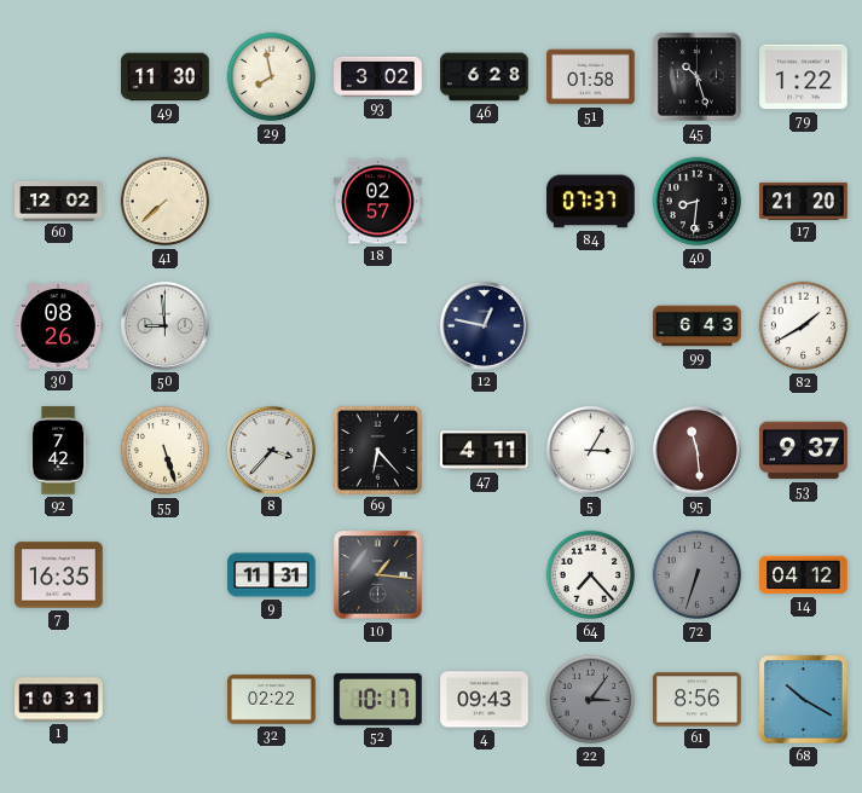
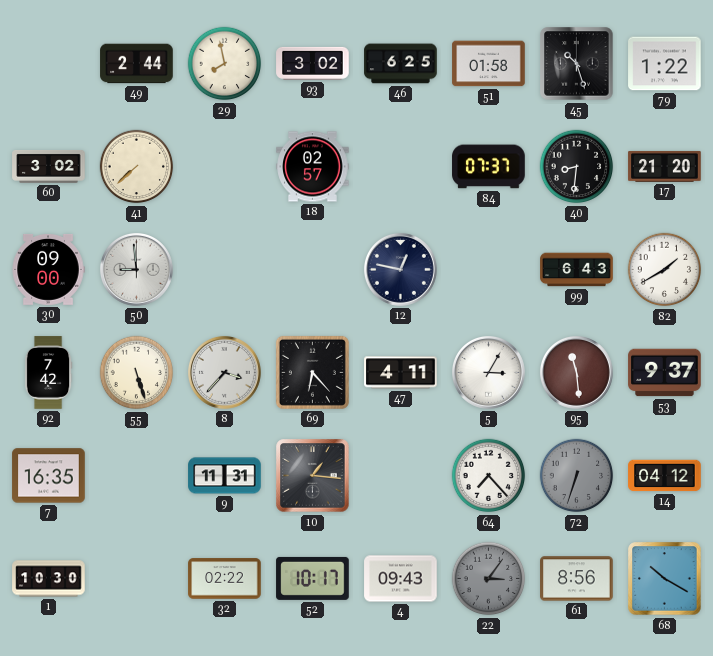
49: 11:30 -> 2:44
46: 6:28 -> 6:25
60: 12:02 -> 3:02
30: 08:26 -> 09:00
1: 10:31 -> 10:30
